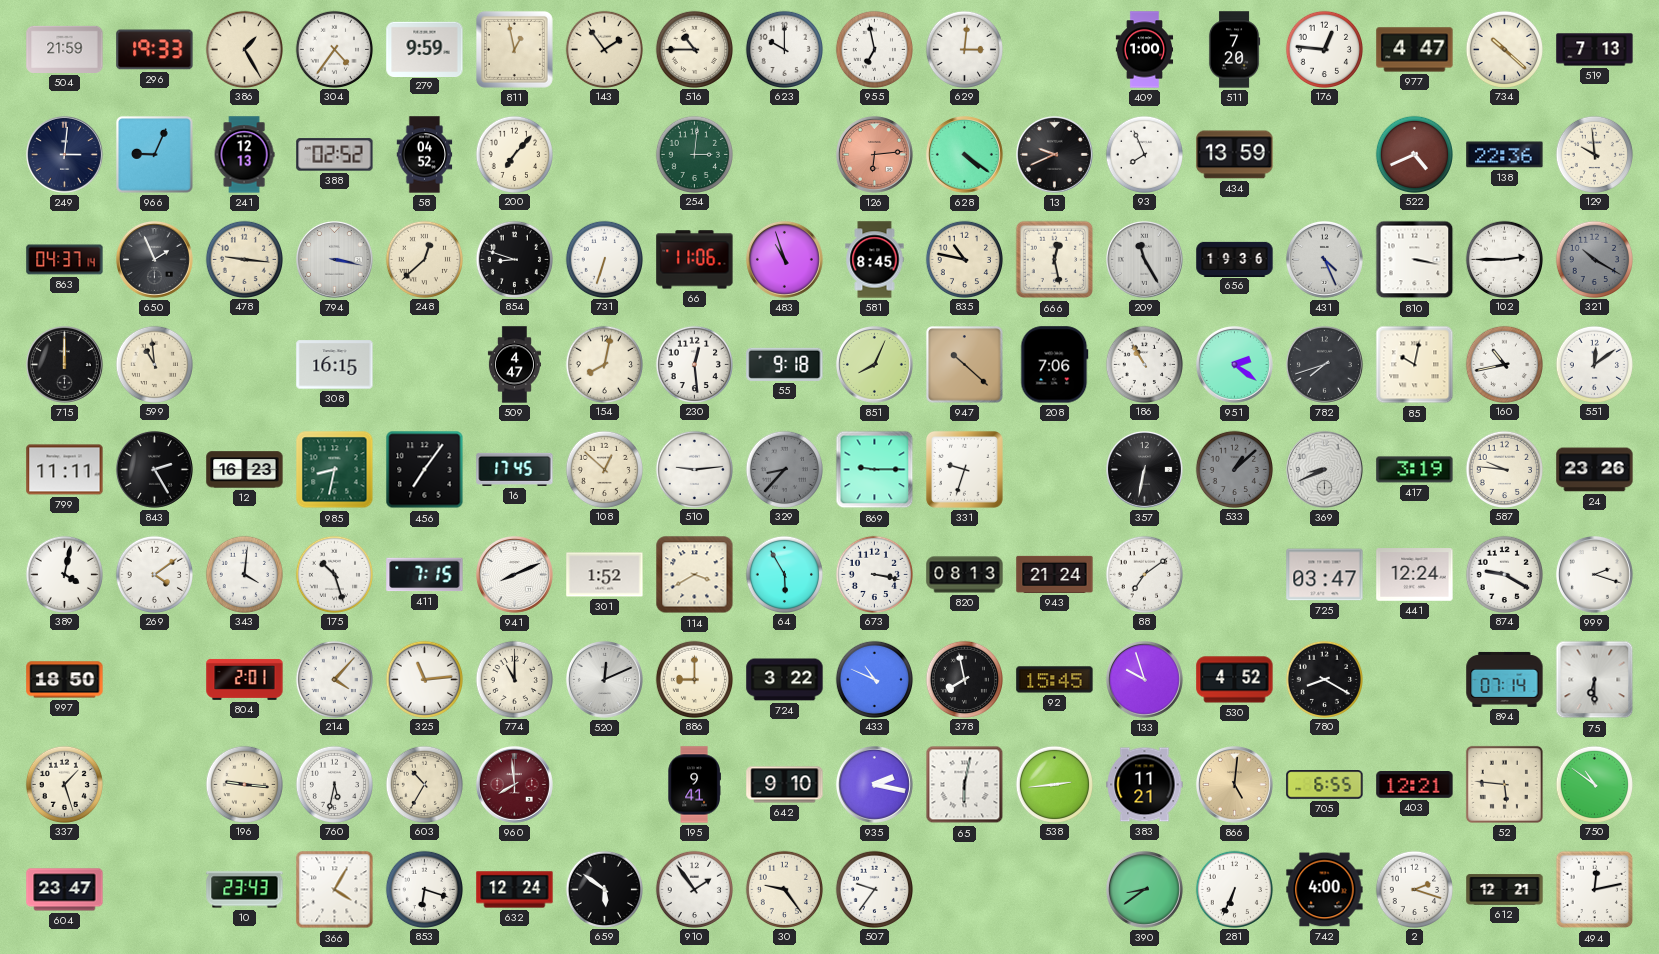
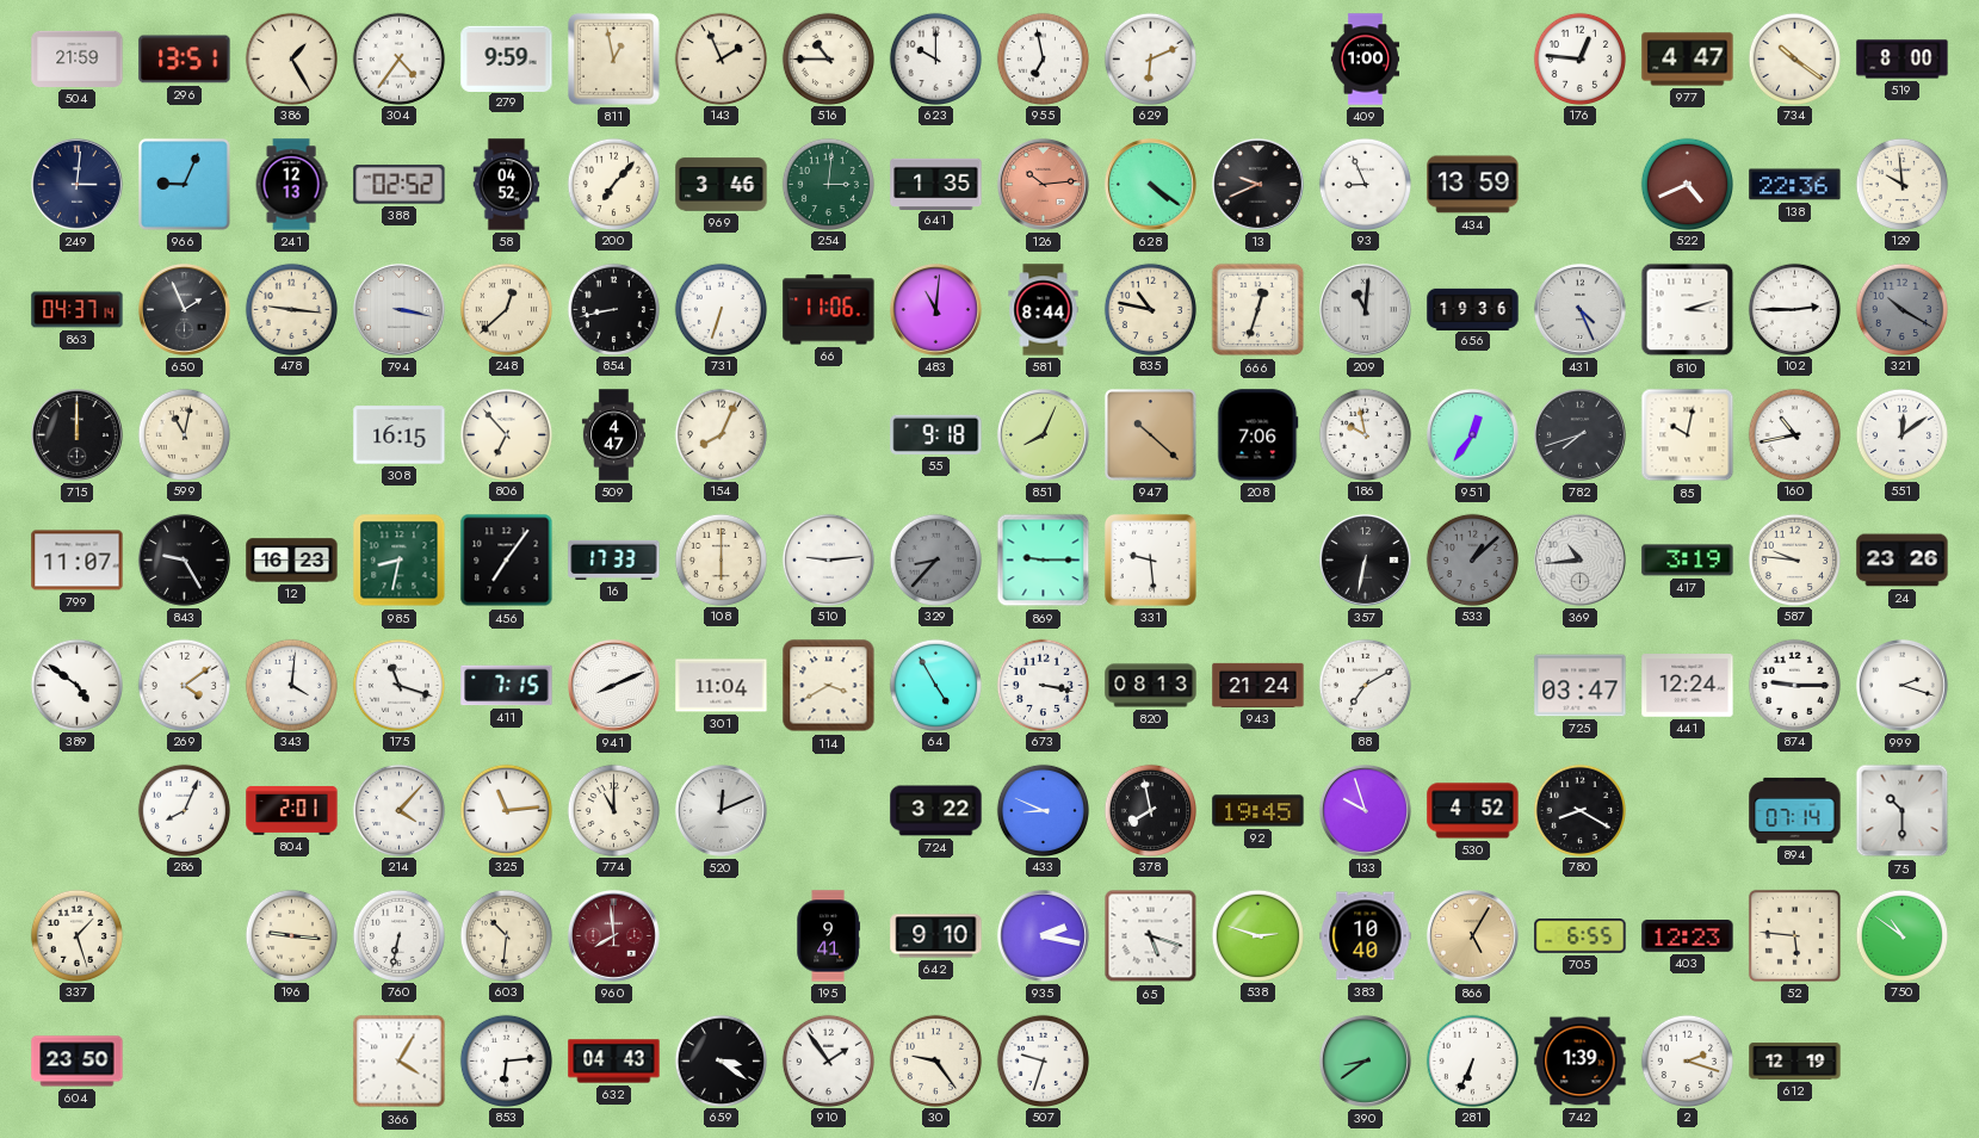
296: 19:33 -> 13:51
143: 1:54 -> 1:56
629: 3:01 -> 6:11
511: 7:20 -> none
734: 10:22 -> 10:21
519: 7:13 -> 8:00
969: none -> 3:46
641: none -> 1:35
126: 6:14 -> 10:14
93: 7:56 -> 8:56
854: 8:48 -> 8:43
483: 10:57 -> 11:01
581: 8:45 -> 8:44
666: 12:28 -> 12:33
209: 11:25 -> 11:01
810: 3:17 -> 3:12
599: 10:59 -> 11:02
806: none -> 6:53
154: 8:02 -> 8:04
230: 12:29 -> none
186: 10:55 -> 9:58
951: 2:21 -> 12:36
799: 11:11 -> 11:07
843: 2:25 -> 9:25
16: 17:45 -> 17:33
108: 12:52 -> 6:00
331: 9:33 -> 9:29
369: 8:41 -> 10:44
389: 4:02 -> 4:51
175: 10:27 -> 11:18
301: 1:52 -> 11:04
64: 5:55 -> 4:55
88: 7:09 -> 7:10
874: 9:20 -> 9:15
997: 18:50 -> none
286: none -> 8:04
886: 9:00 -> none
433: 10:49 -> 8:49
92: 15:45 -> 19:45
75: 6:30 -> 10:30
760: 5:32 -> 6:32
603: 10:35 -> 10:31
65: 6:02 -> 5:18
538: 2:44 -> 2:48
383: 11:21 -> 10:40
866: 5:01 -> 5:05
403: 12:21 -> 12:23
604: 23:47 -> 23:50
10: 23:43 -> none
853: 6:18 -> 6:14
632: 12:24 -> 04:43
659: 5:51 -> 3:21
507: 9:36 -> 9:33
742: 4:00 -> 1:39
612: 12:21 -> 12:19
494: 12:13 -> none
